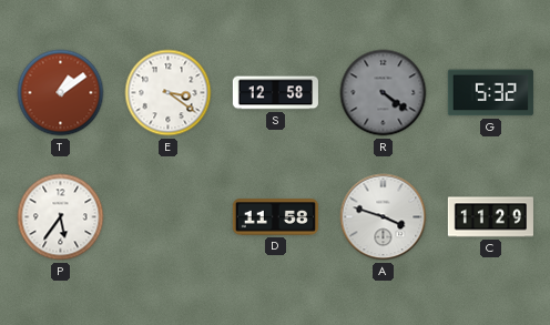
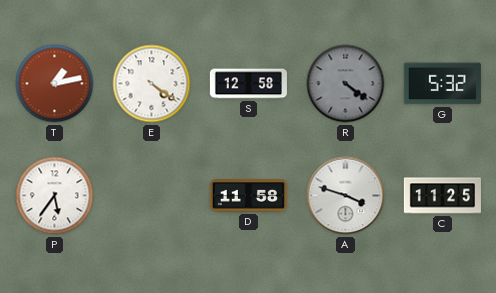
T: 1:09 -> 1:13
E: 3:21 -> 4:21
C: 11:29 -> 11:25
